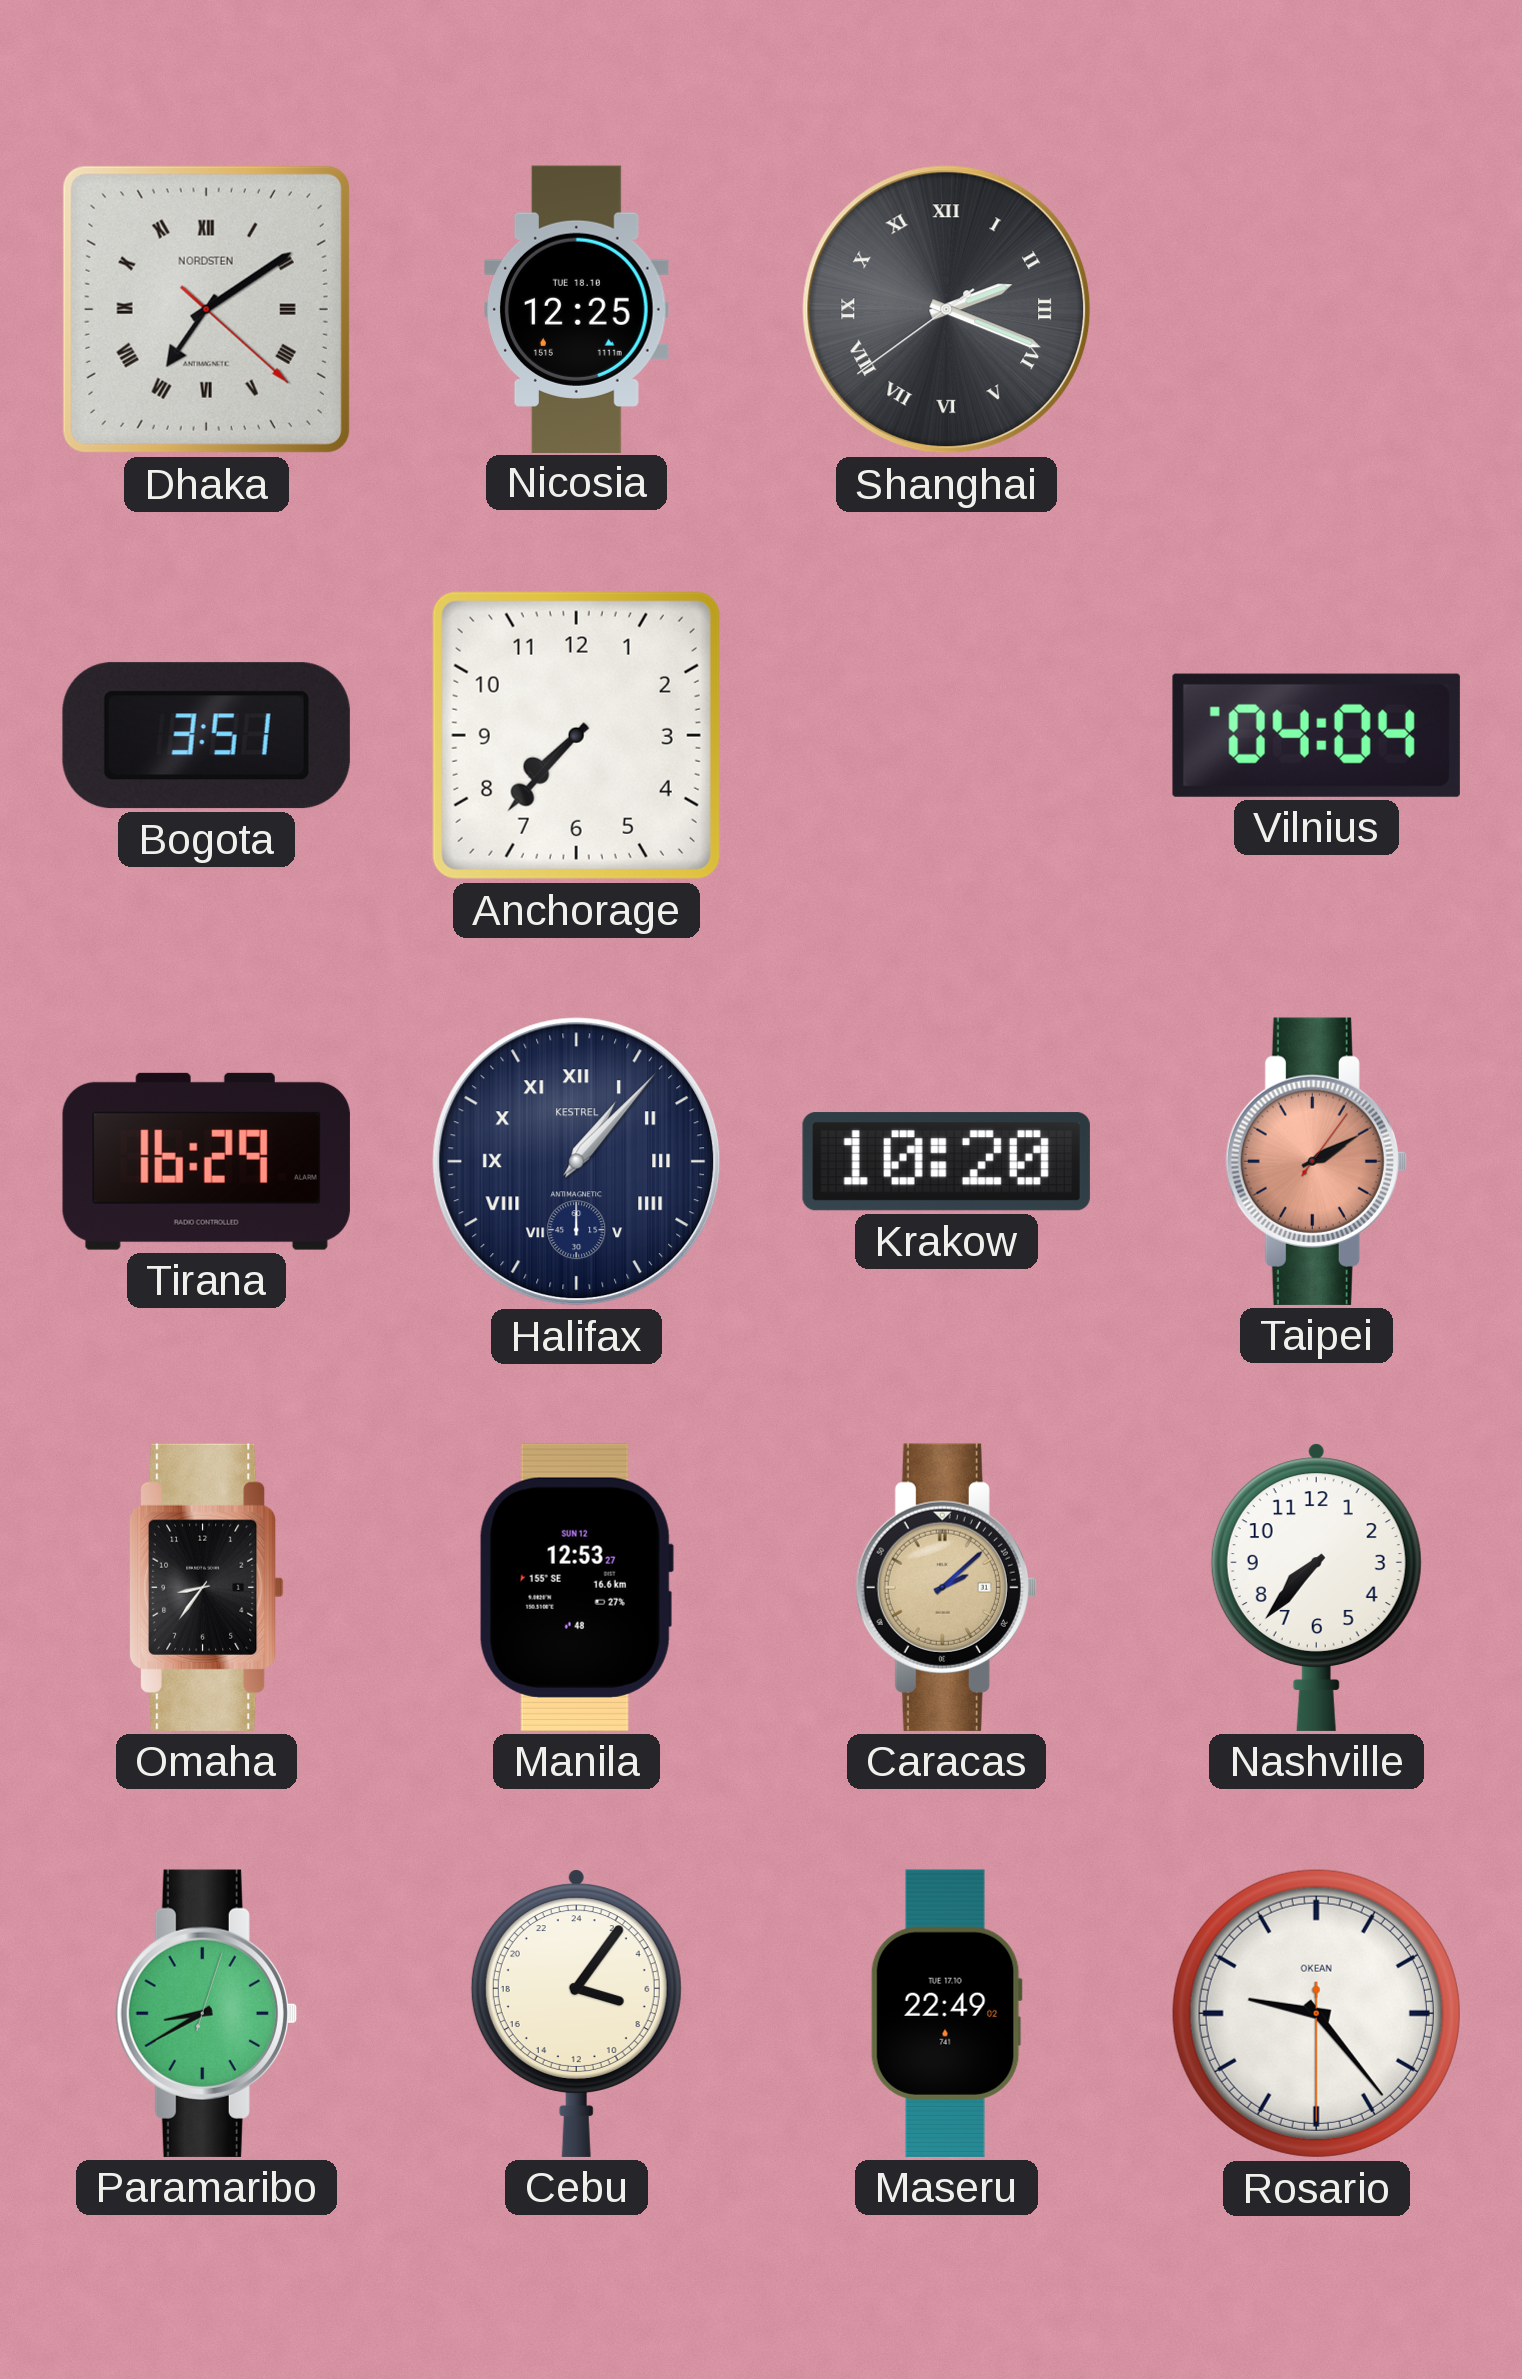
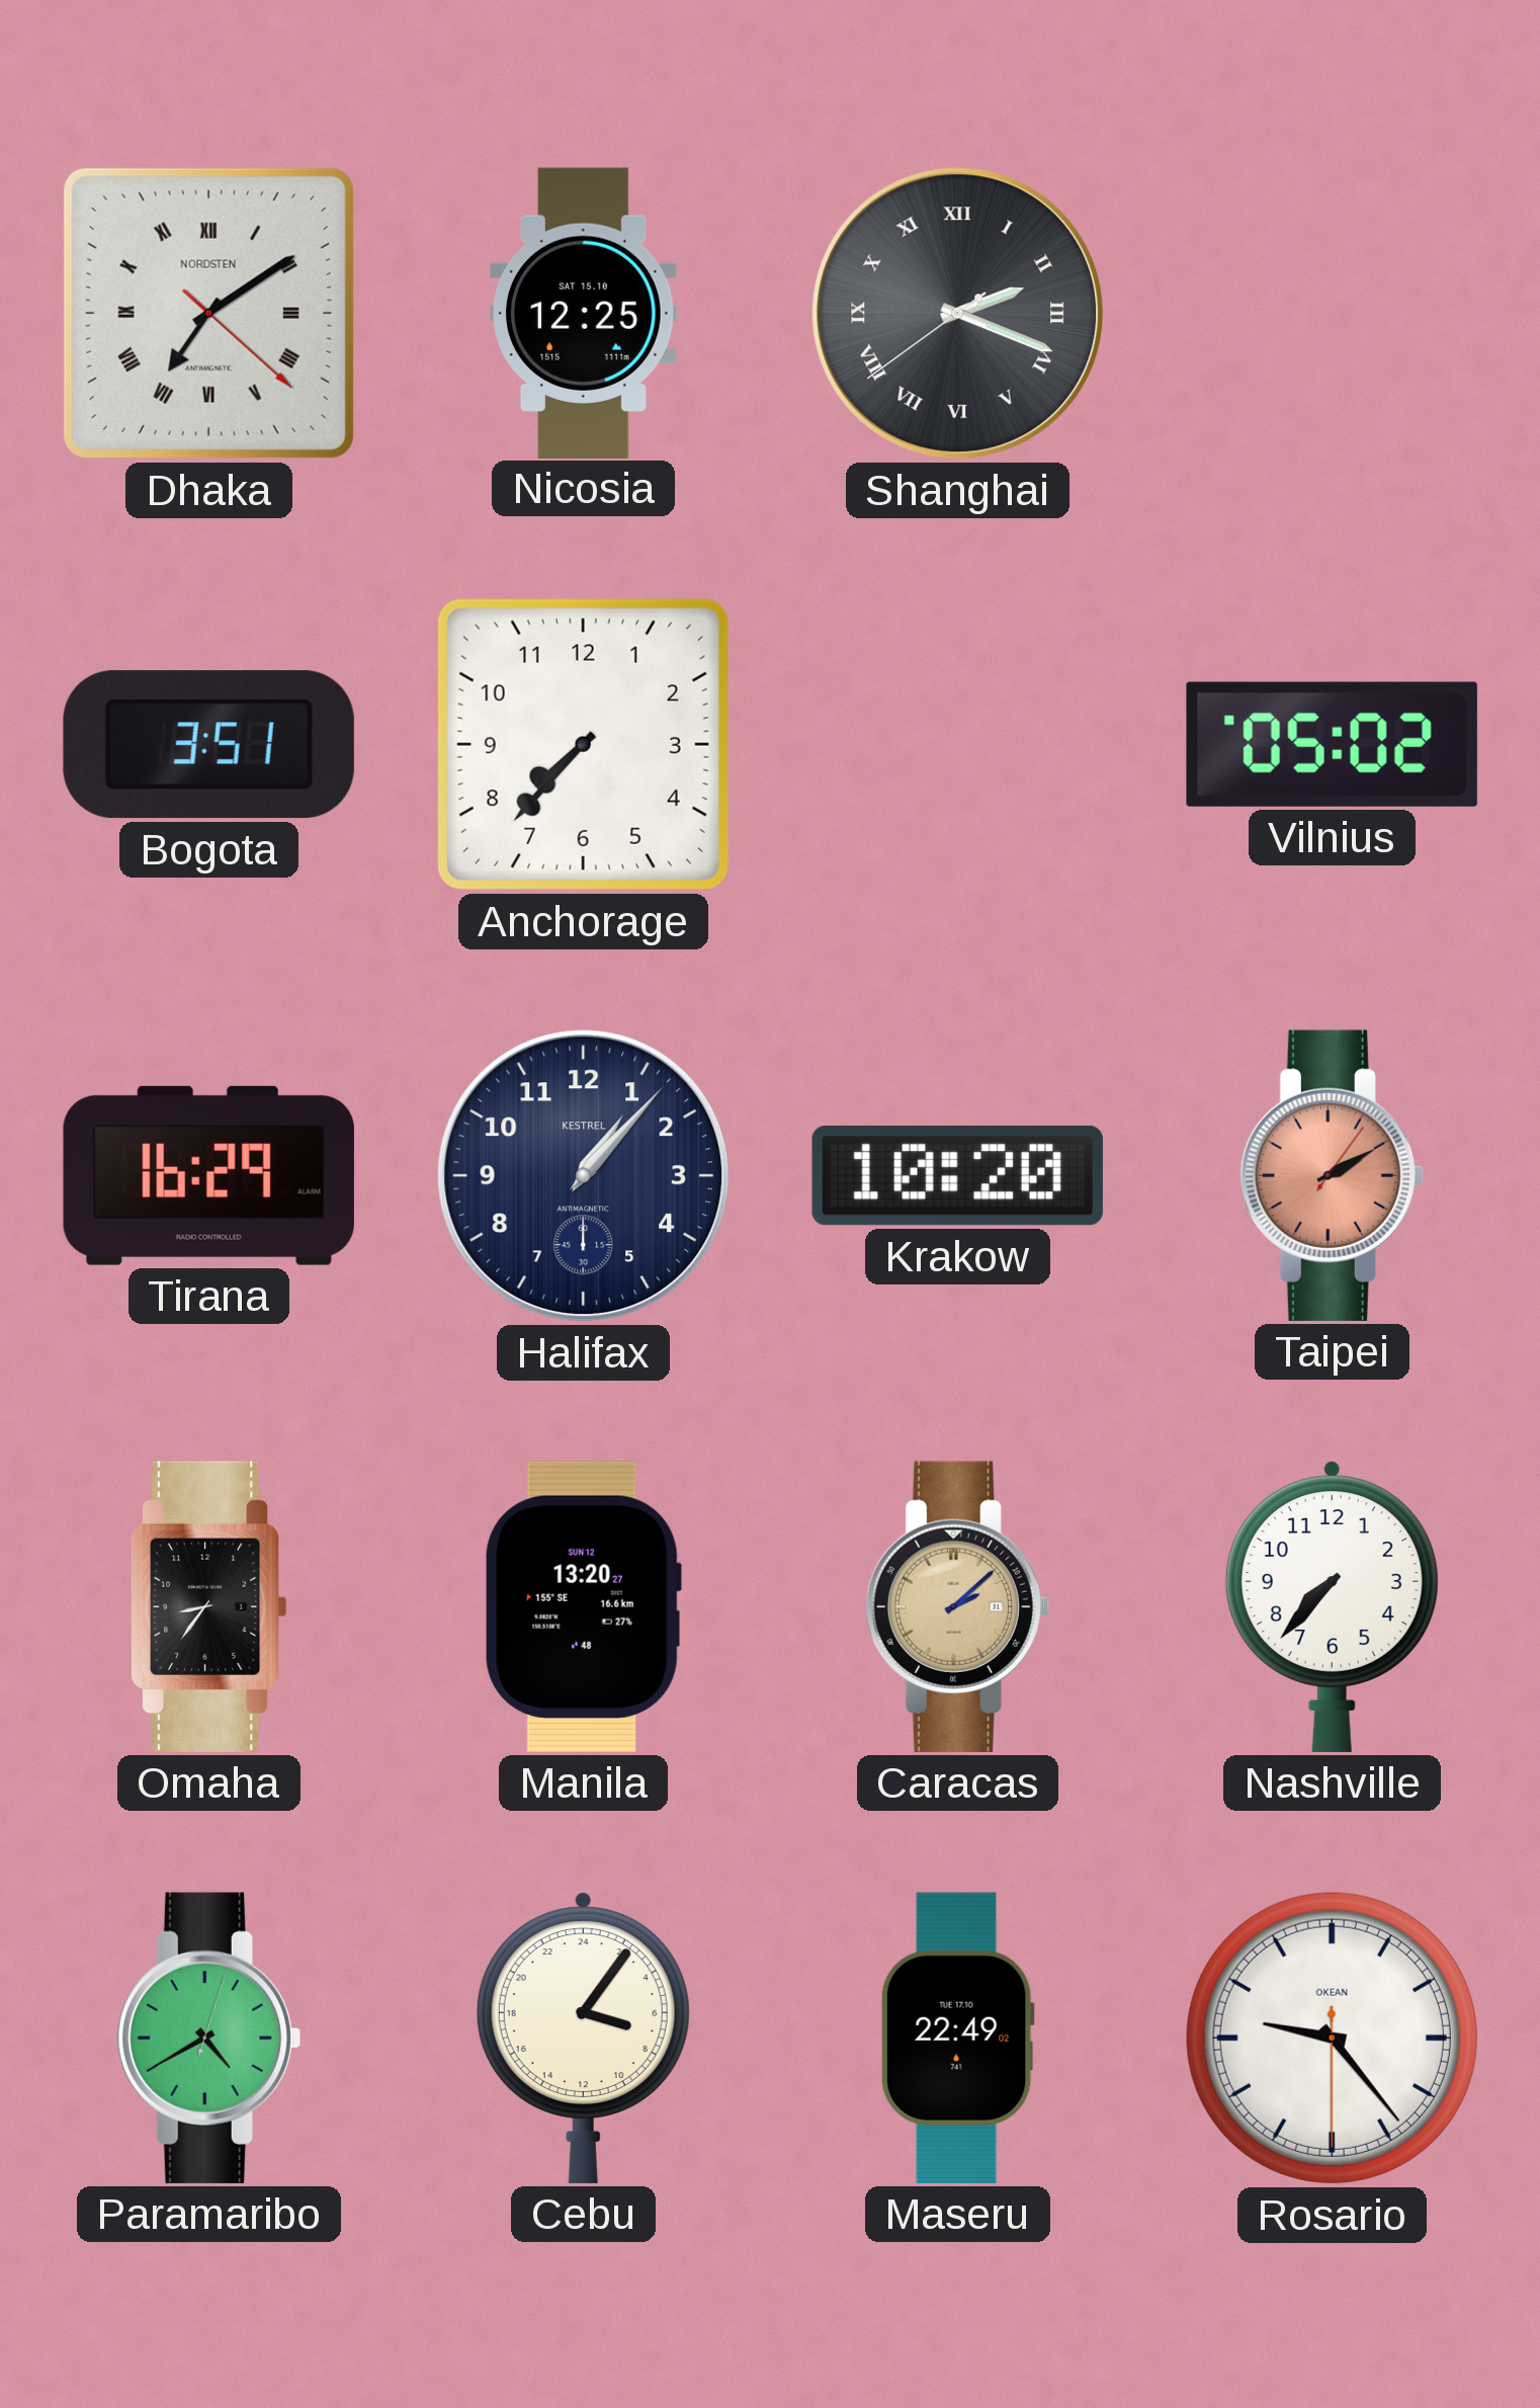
Nicosia date: TUE 18.10 -> SAT 15.10
Vilnius: 04:04 -> 05:02
Halifax numerals: Roman -> Arabic
Manila: 12:53 -> 13:20
Paramaribo: 8:40 -> 4:40
